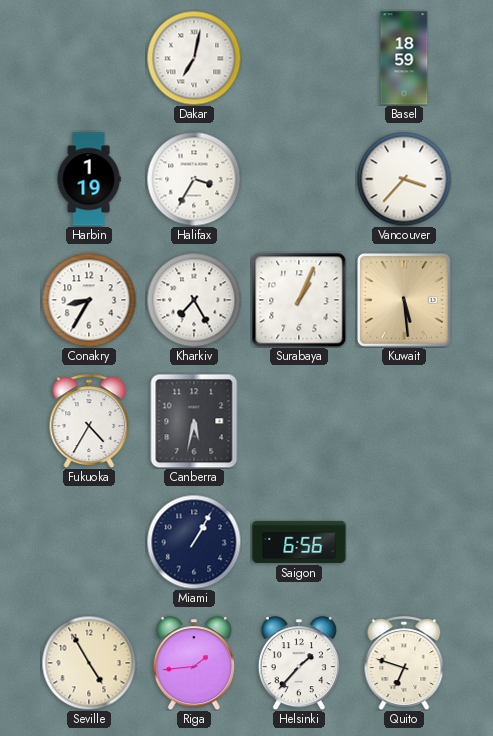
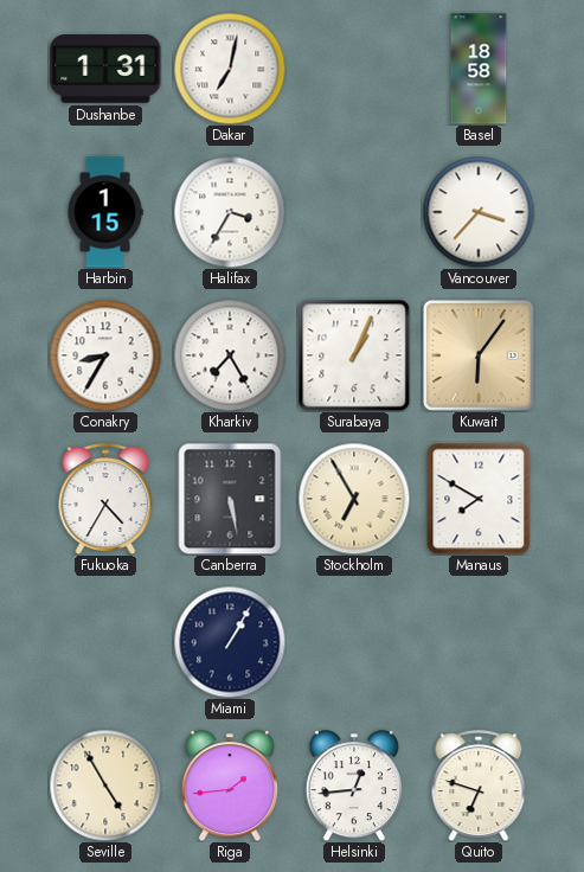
Dushanbe: none -> 1:31
Basel: 18:59 -> 18:58
Harbin: 1:19 -> 1:15
Kuwait: 5:29 -> 6:06
Canberra: 5:32 -> 5:28
Stockholm: none -> 6:55
Manaus: none -> 7:50
Saigon: 6:56 -> none
Helsinki: 1:37 -> 12:44
